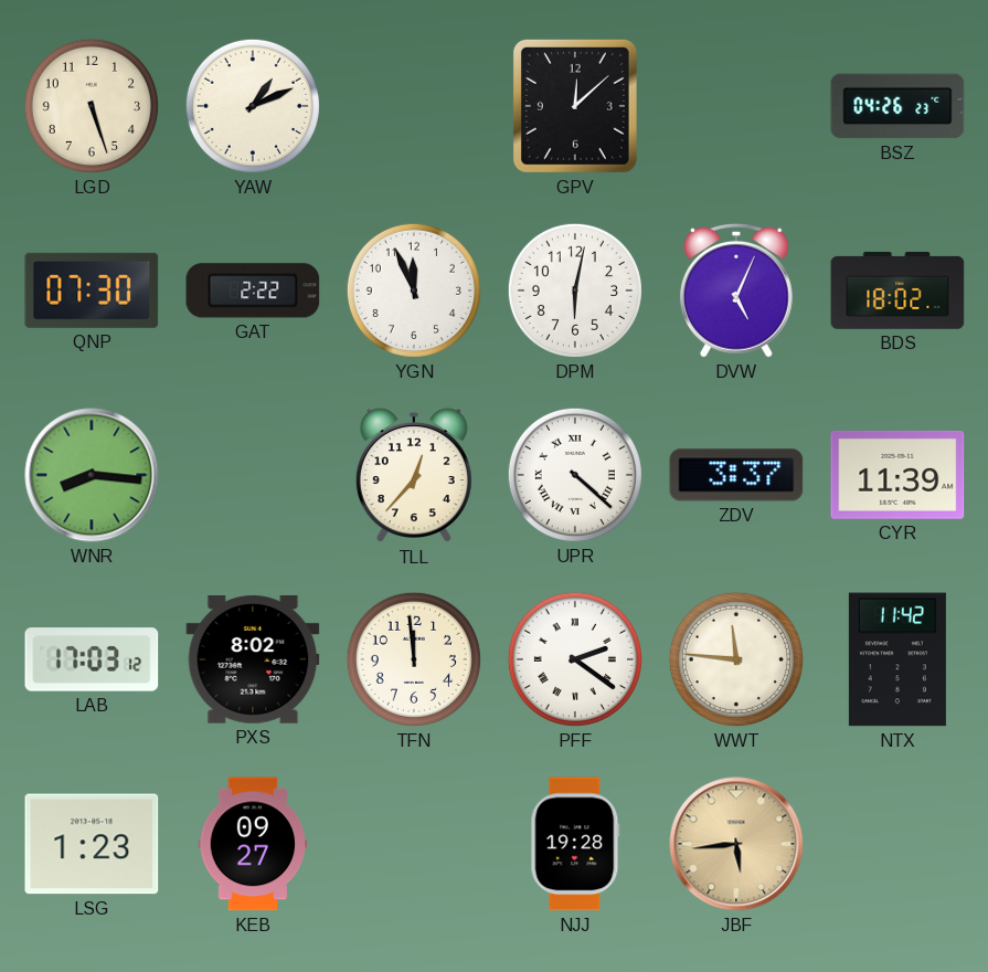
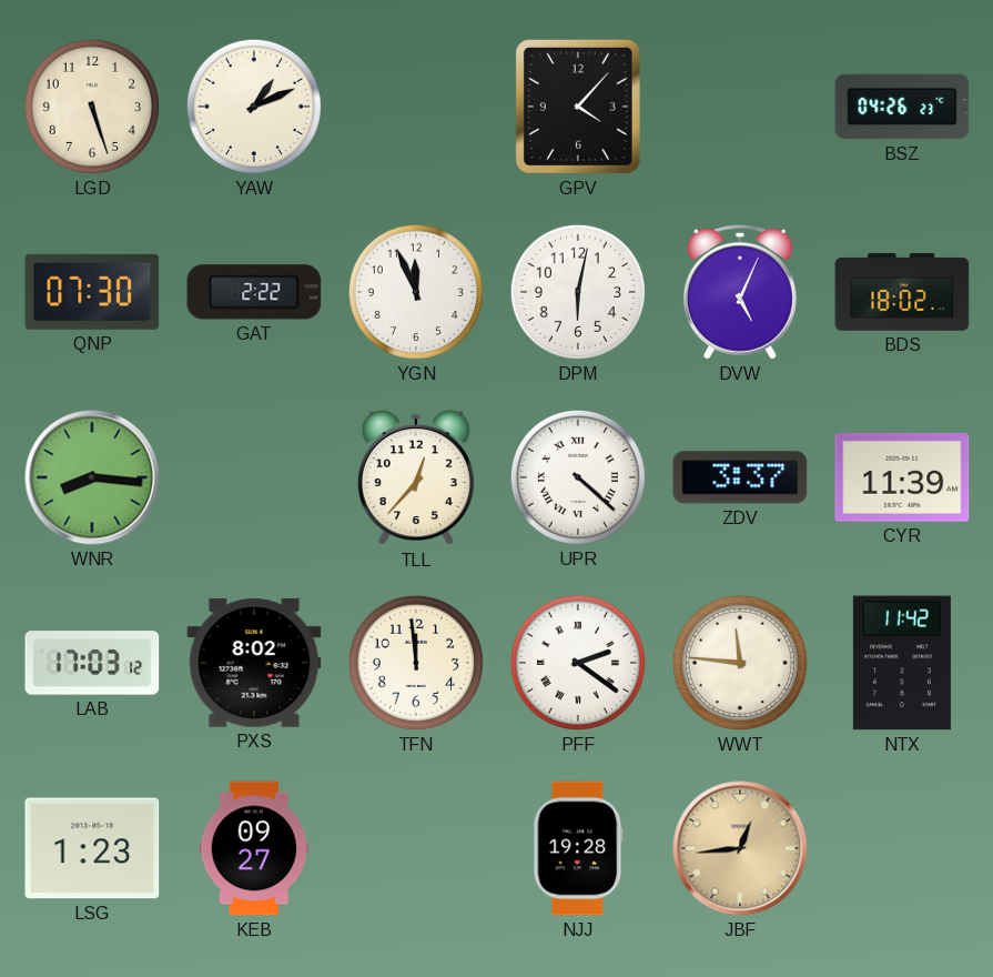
GPV: 12:08 -> 4:07
JBF: 5:44 -> 12:44
